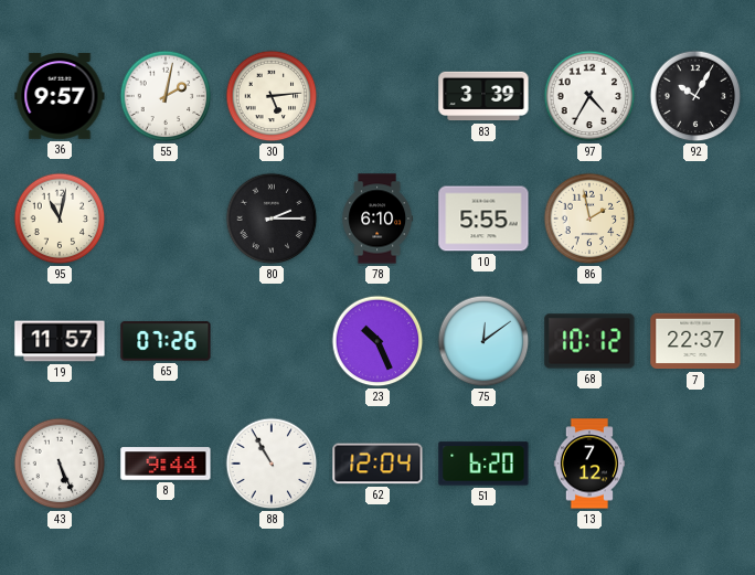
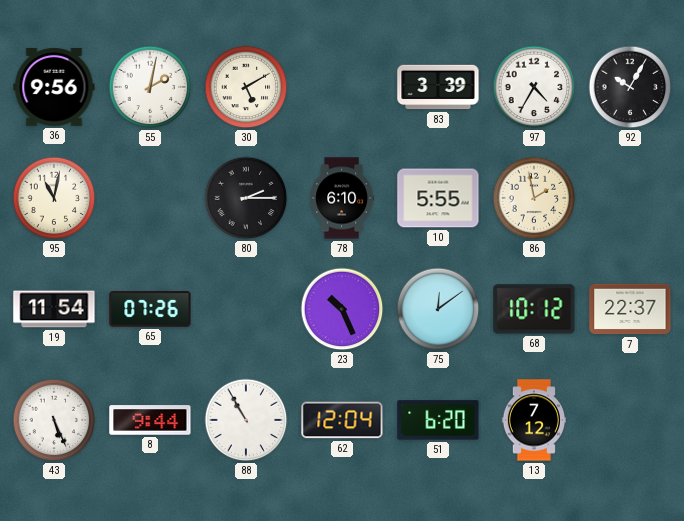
36: 9:57 -> 9:56
30: 5:14 -> 5:10
19: 11:57 -> 11:54
